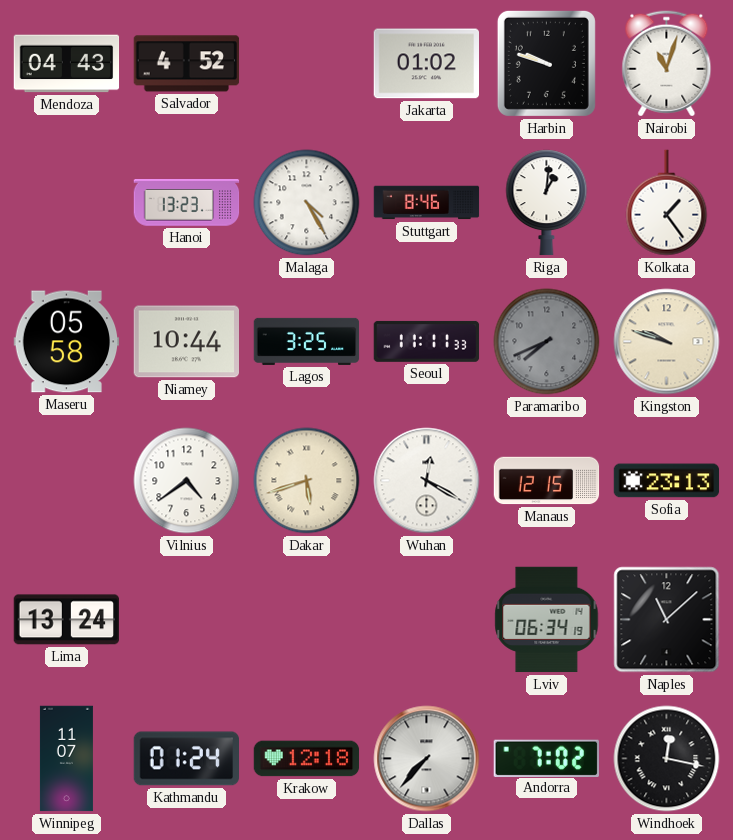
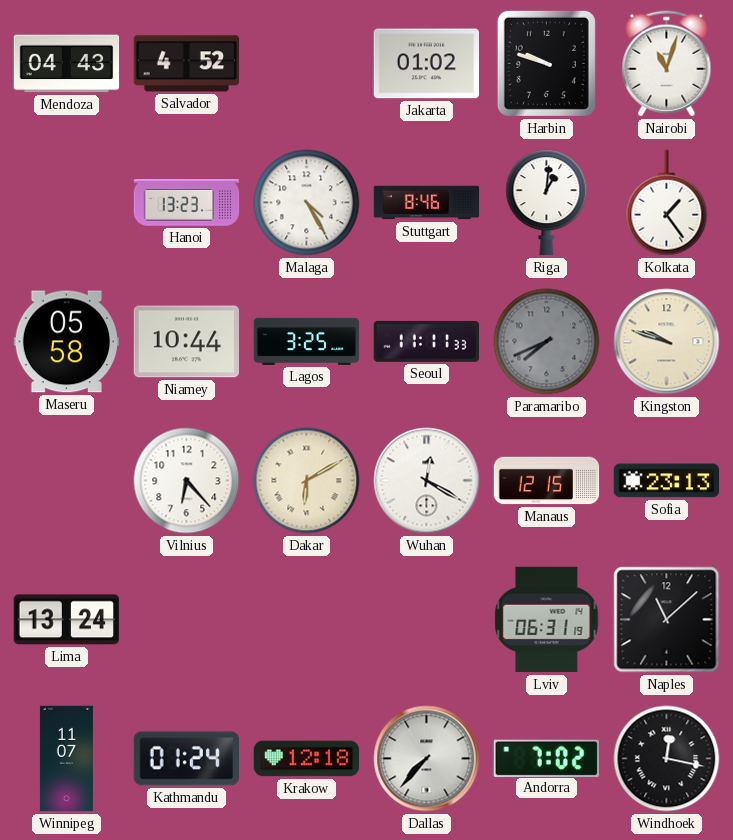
Vilnius: 4:39 -> 6:23
Dakar: 5:42 -> 6:10
Lviv: 06:34 -> 06:31
